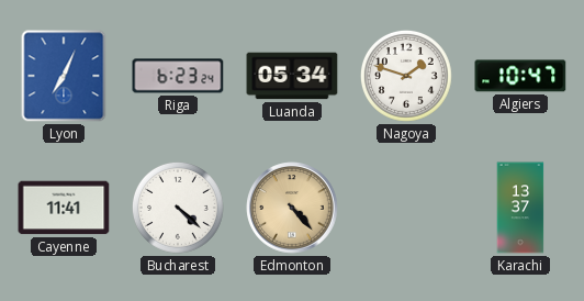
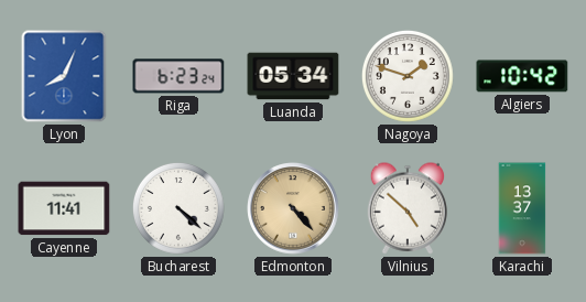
Lyon: 7:04 -> 8:04
Algiers: 10:47 -> 10:42
Vilnius: none -> 4:52
